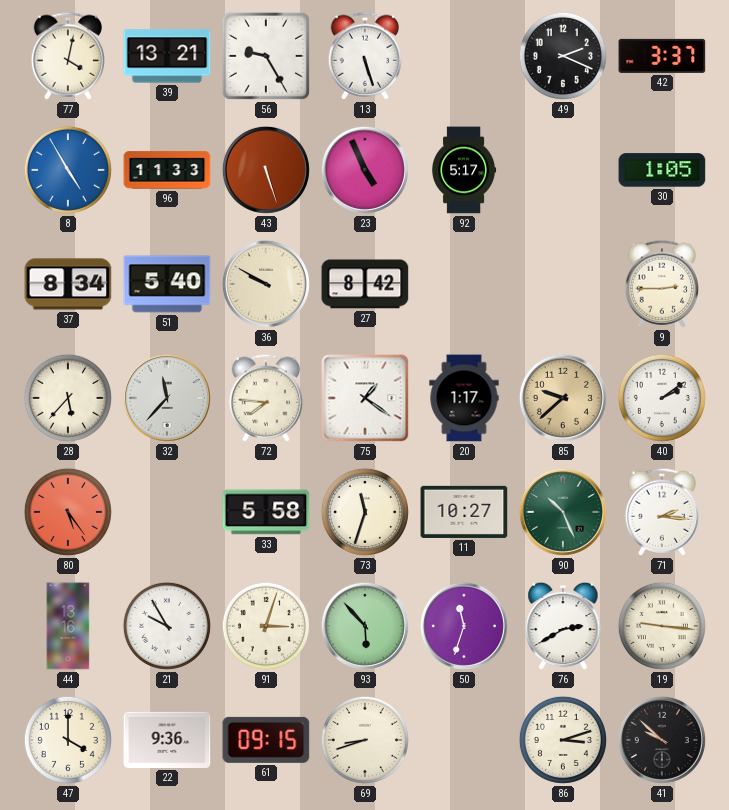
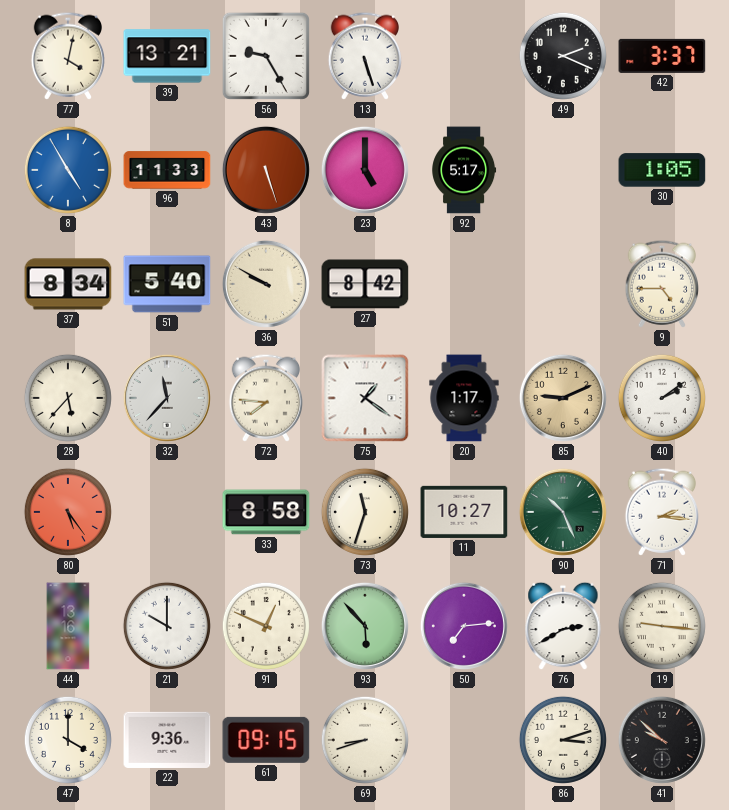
23: 4:56 -> 5:00
9: 2:45 -> 4:45
85: 9:38 -> 9:11
33: 5:58 -> 8:58
21: 9:55 -> 10:00
91: 3:03 -> 12:49
50: 11:33 -> 7:14
